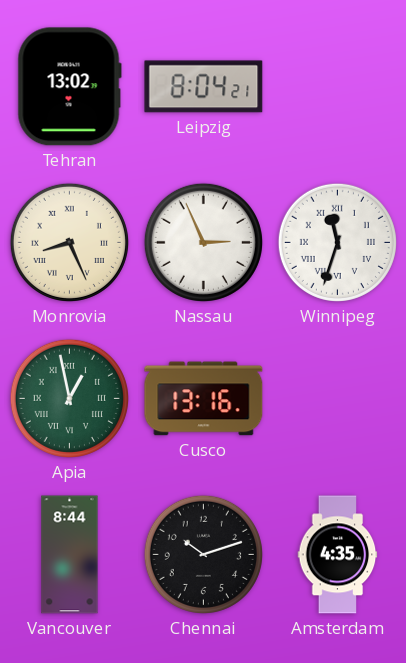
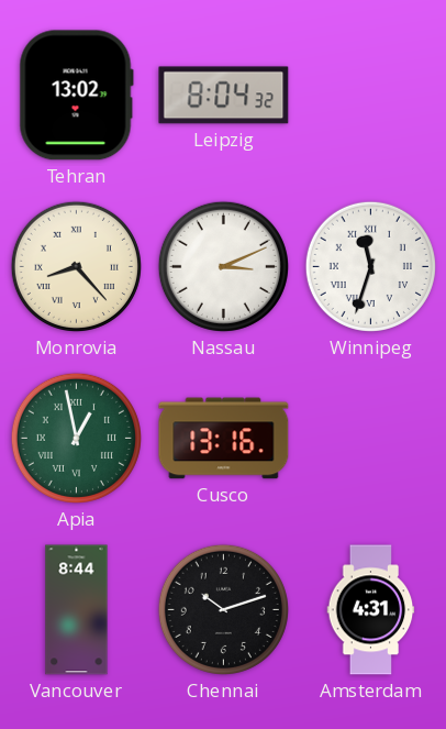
Leipzig: 8:04:21 -> 8:04:32
Monrovia: 8:26 -> 8:23
Nassau: 2:56 -> 3:11
Amsterdam: 4:35 -> 4:31
